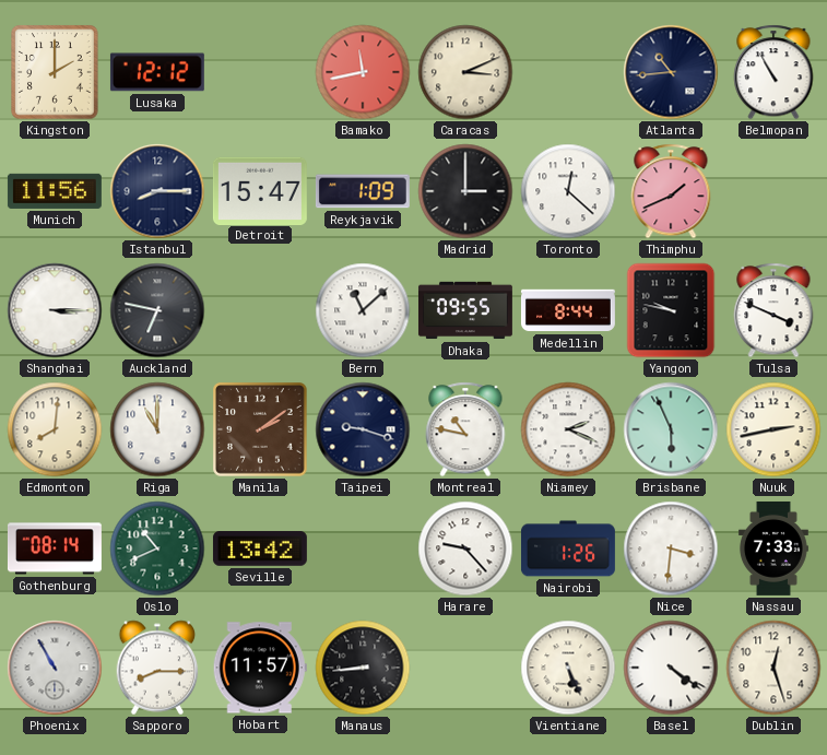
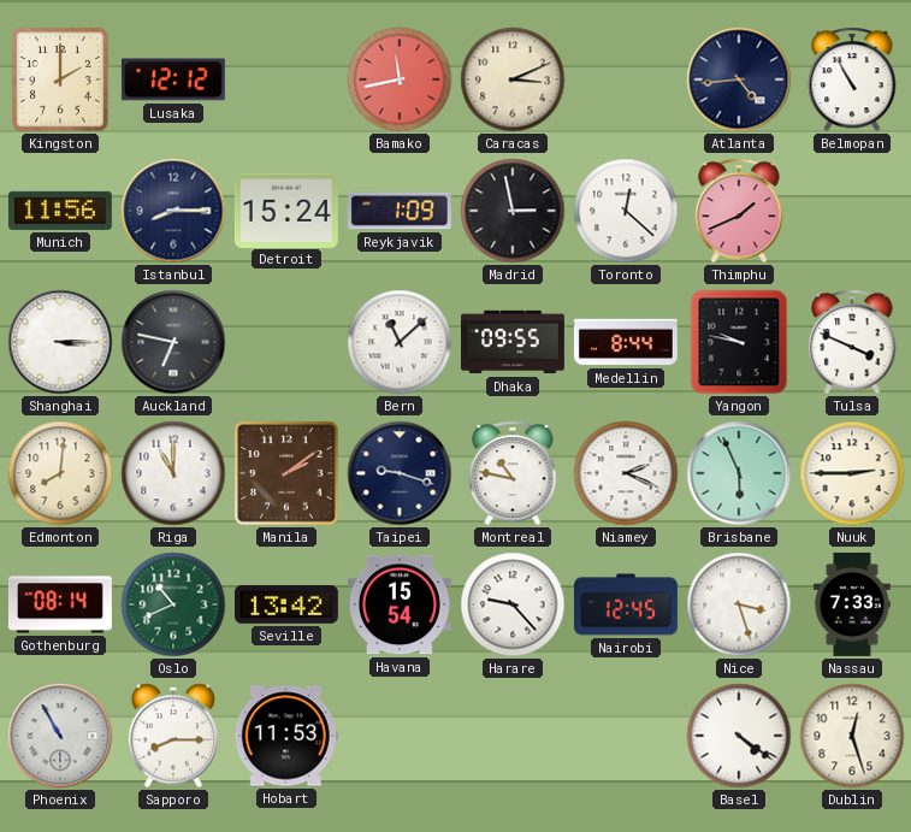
Atlanta: 10:44 -> 4:44
Detroit: 15:47 -> 15:24
Madrid: 3:00 -> 2:58
Nuuk: 2:43 -> 2:45
Havana: none -> 15:54
Nairobi: 1:26 -> 12:45
Nice: 3:31 -> 3:27
Hobart: 11:57 -> 11:53
Manaus: 8:44 -> none
Vientiane: 5:26 -> none
